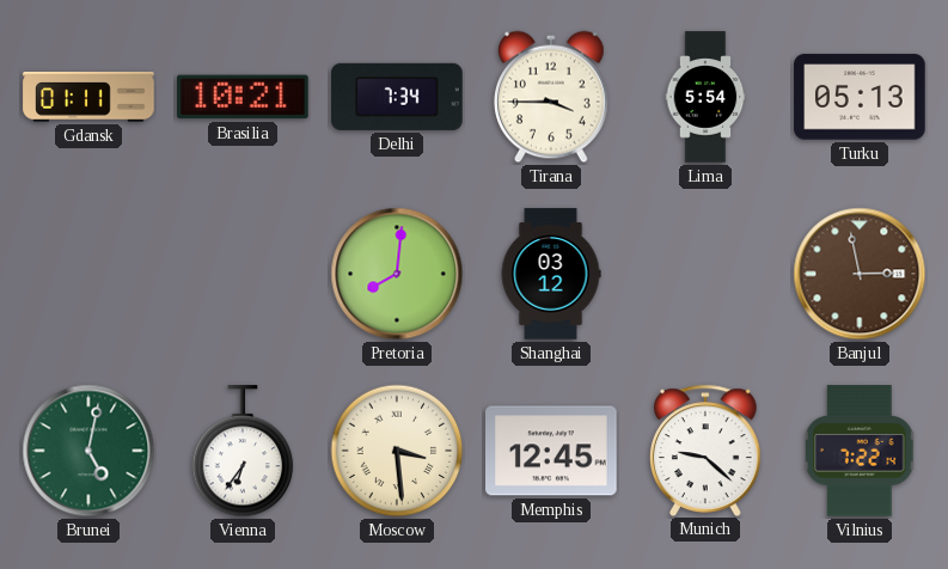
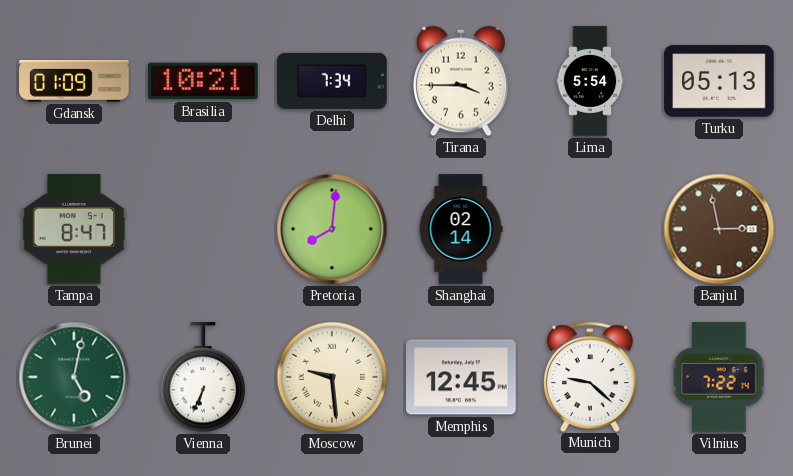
Gdansk: 01:11 -> 01:09
Tampa: none -> 8:47
Shanghai: 03:12 -> 02:14
Vienna: 6:36 -> 6:34
Moscow: 3:29 -> 9:29
